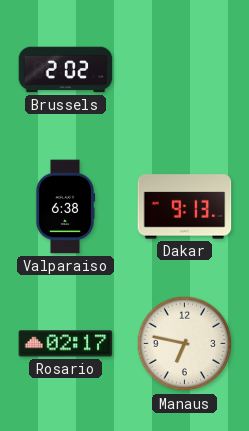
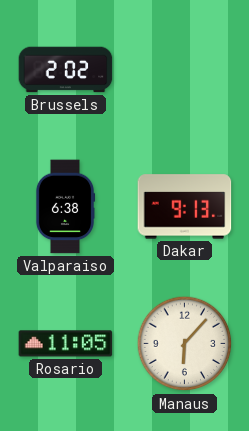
Rosario: 02:17 -> 11:05
Manaus: 6:47 -> 6:07
